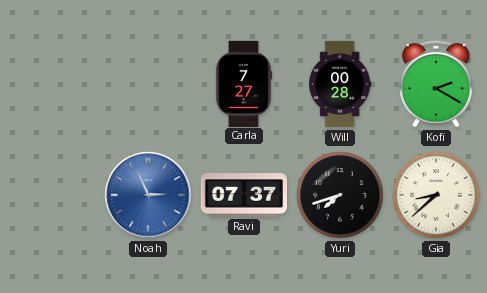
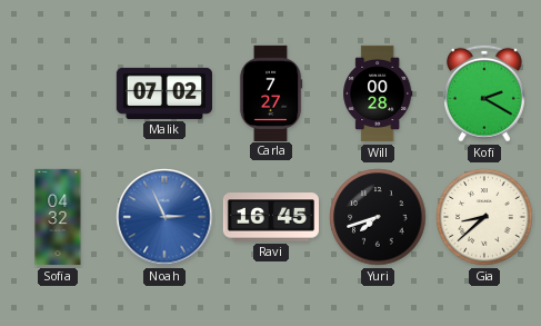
Malik: none -> 07:02
Sofia: none -> 04:32
Ravi: 07:37 -> 16:45
